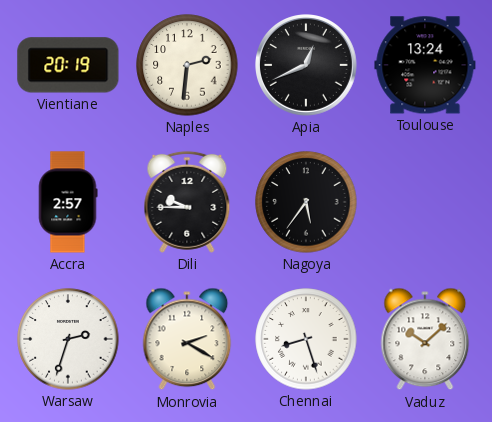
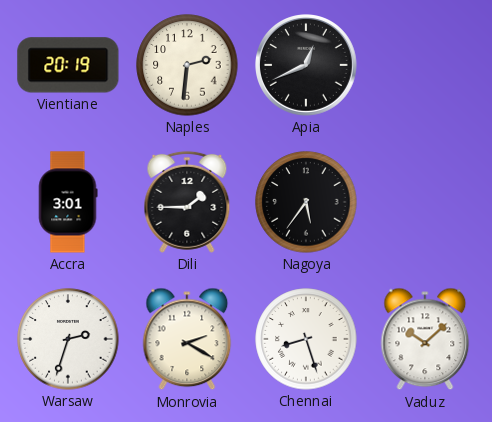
Toulouse: 13:24 -> none
Accra: 2:57 -> 3:01
Dili: 9:45 -> 1:45
